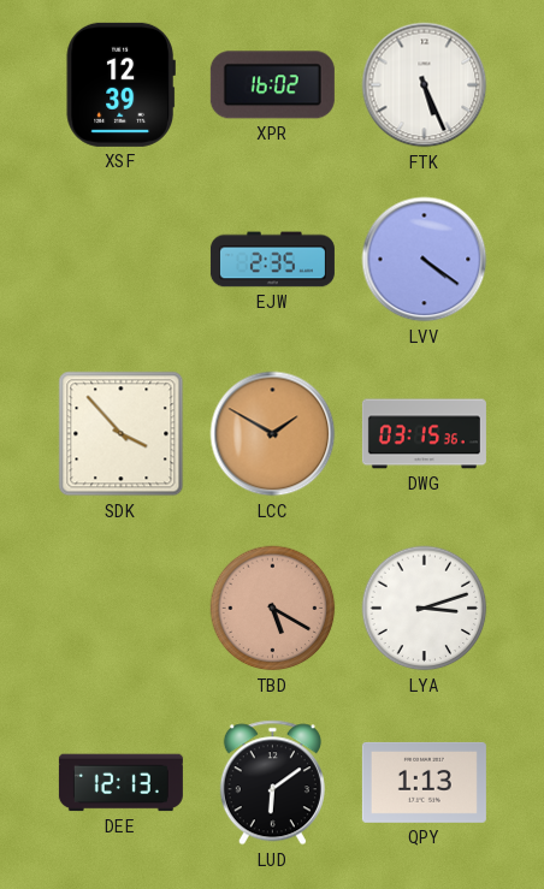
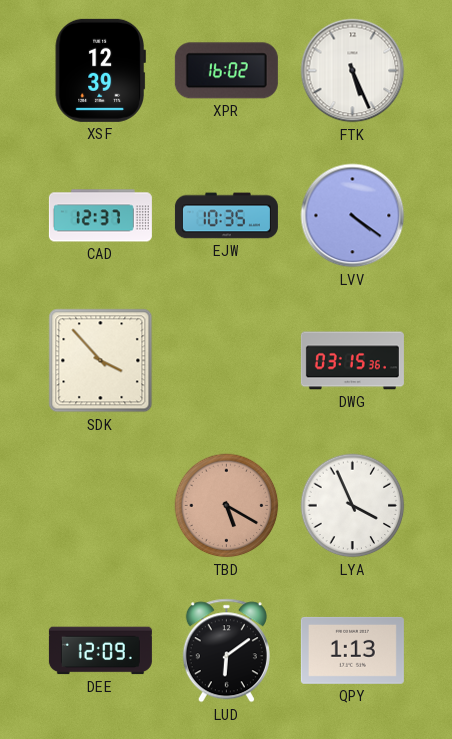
CAD: none -> 12:37
EJW: 2:35 -> 10:35
LCC: 1:50 -> none
LYA: 3:12 -> 3:56
DEE: 12:13 -> 12:09
